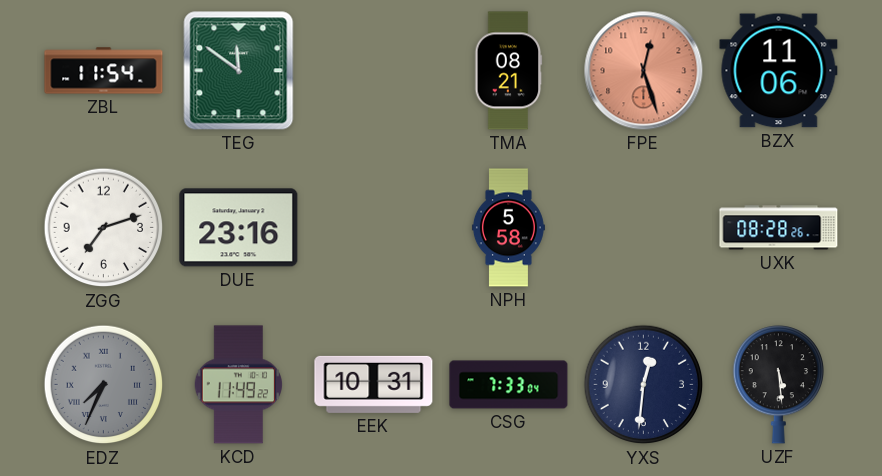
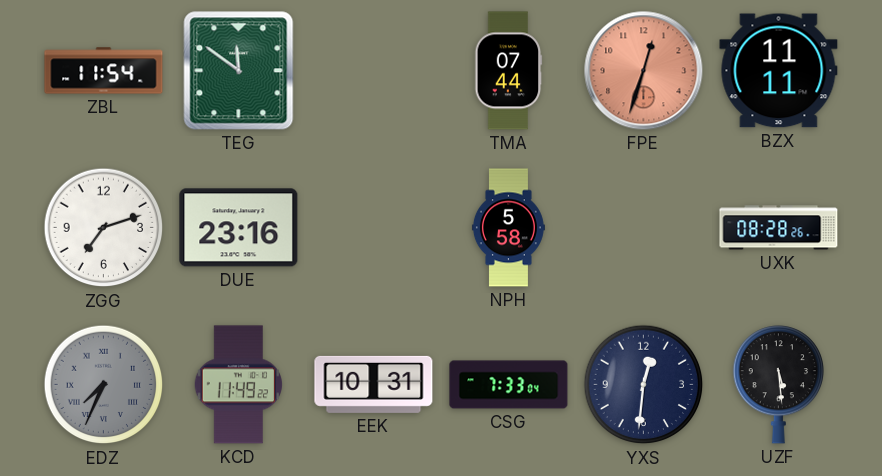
TMA: 08:21 -> 07:44
FPE: 12:27 -> 12:33
BZX: 11:06 -> 11:11
